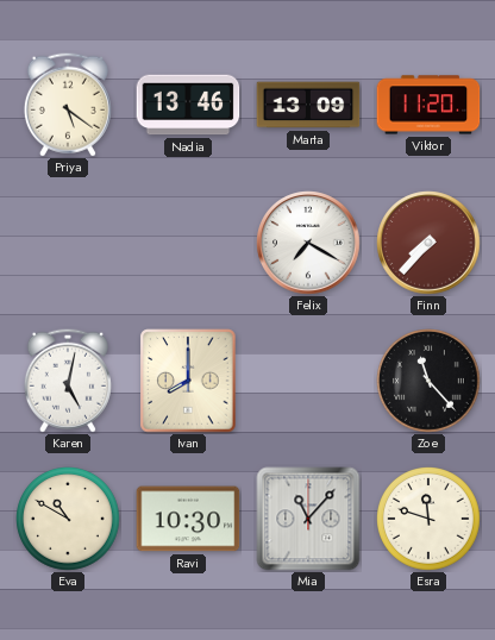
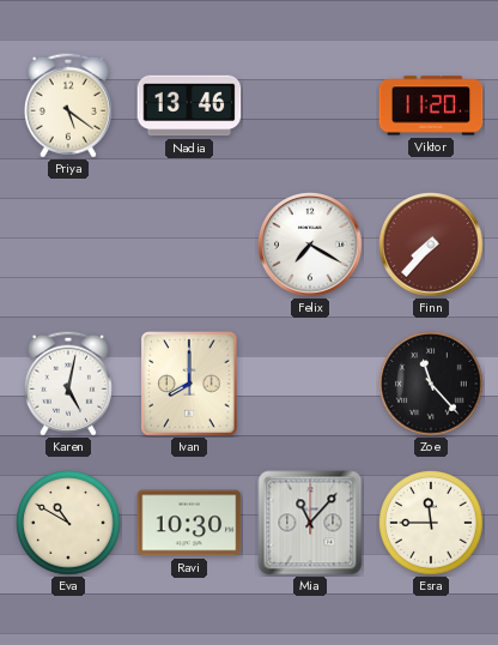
Marta: 13:09 -> none
Esra: 11:48 -> 11:45
